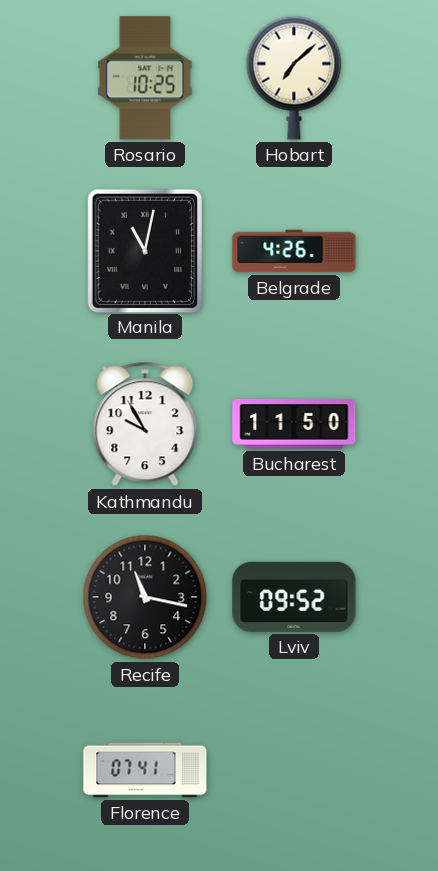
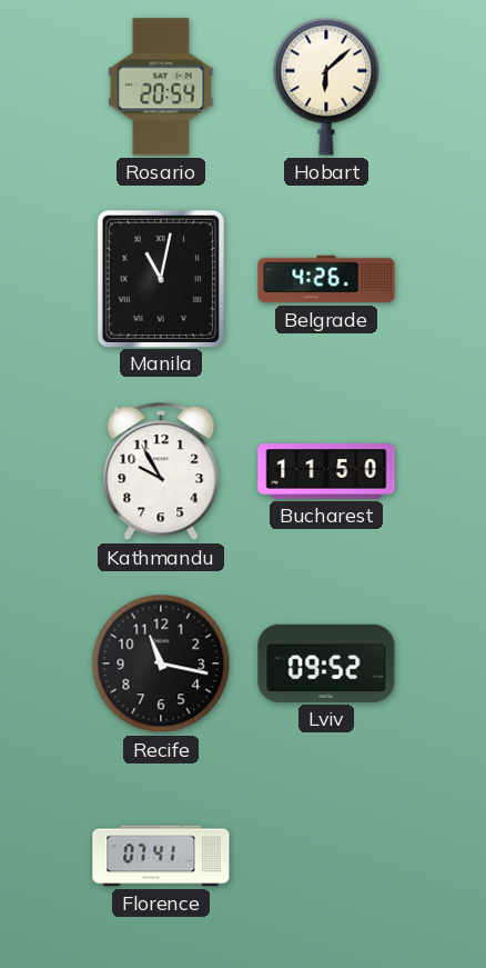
Rosario: 10:25 -> 20:54
Hobart: 7:08 -> 6:08
